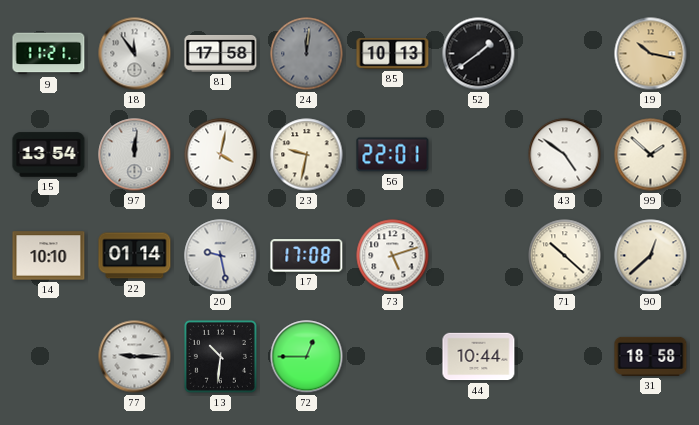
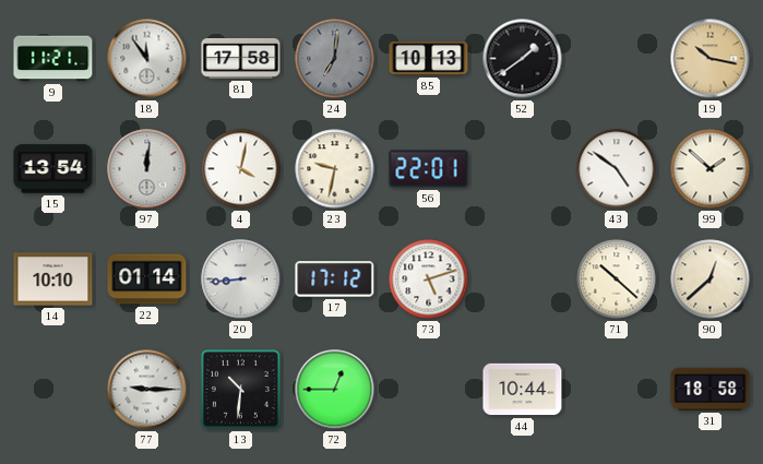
24: 12:01 -> 7:01
20: 9:28 -> 8:44
17: 17:08 -> 17:12
